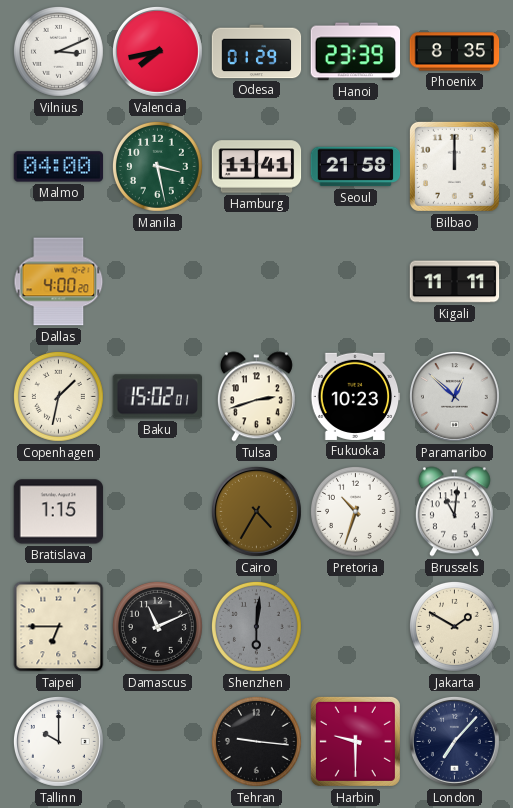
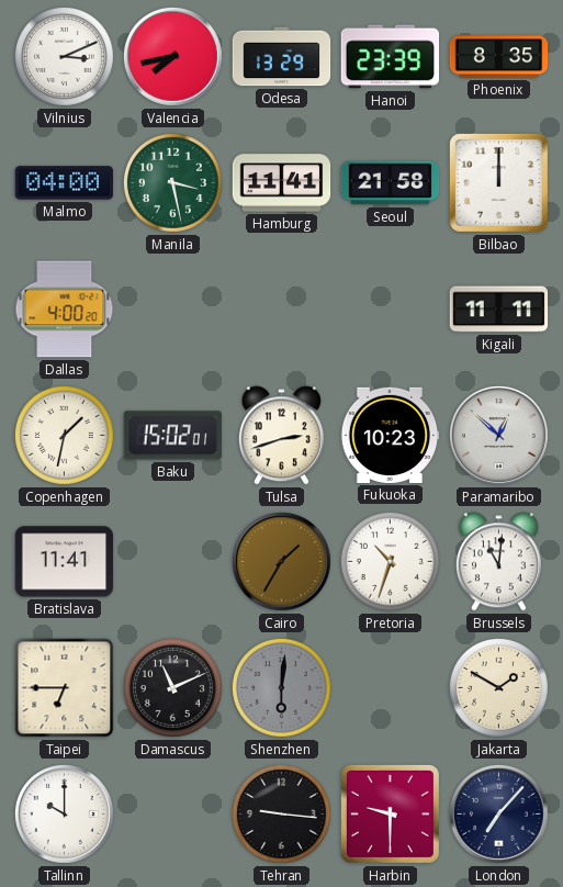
Odesa: 01:29 -> 13:29
Bratislava: 1:15 -> 11:41
Cairo: 4:35 -> 1:35
